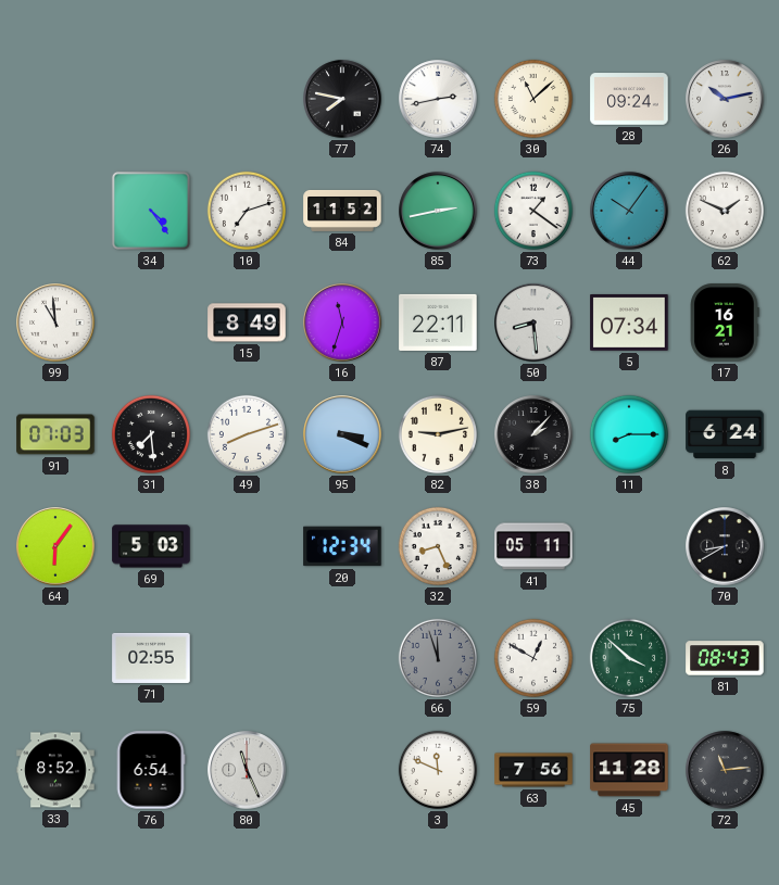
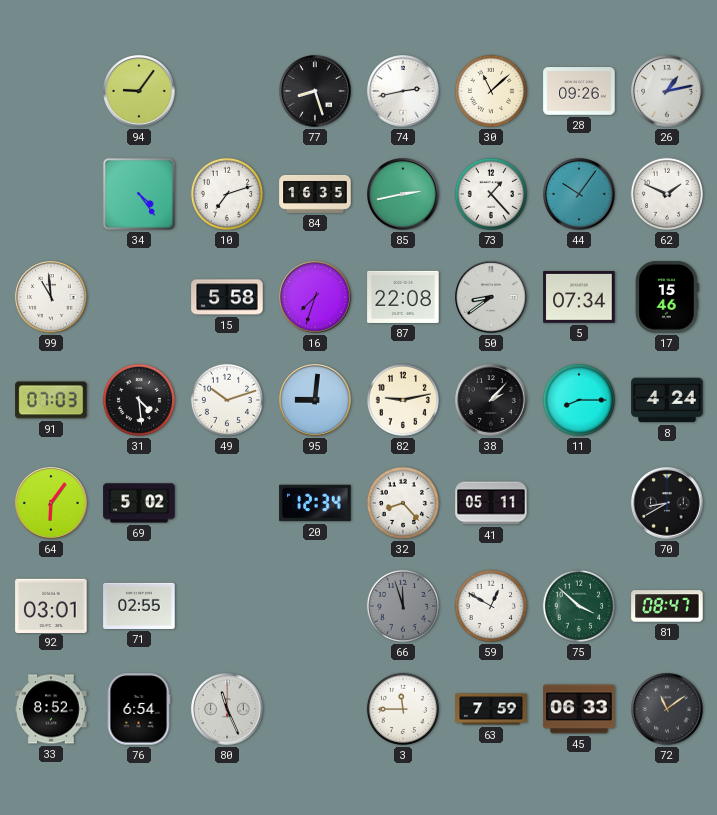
94: none -> 9:06
77: 7:47 -> 8:27
28: 09:24 -> 09:26
26: 10:13 -> 1:13
84: 11:52 -> 16:35
73: 1:21 -> 1:23
15: 8:49 -> 5:58
16: 11:33 -> 7:33
87: 22:11 -> 22:08
50: 8:29 -> 8:39
17: 16:21 -> 15:46
31: 7:29 -> 4:29
49: 8:12 -> 10:12
95: 3:19 -> 9:01
8: 6:24 -> 4:24
69: 5:03 -> 5:02
32: 8:26 -> 8:23
92: none -> 03:01
81: 08:43 -> 08:47
3: 11:49 -> 11:45
63: 7:56 -> 7:59
45: 11:28 -> 06:33
72: 11:14 -> 11:09
